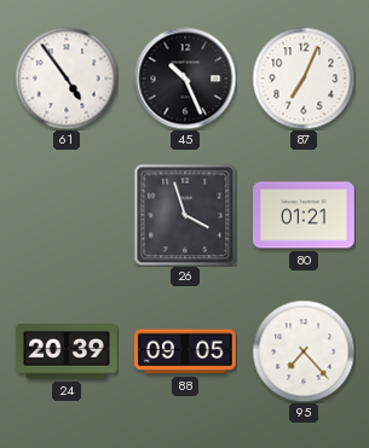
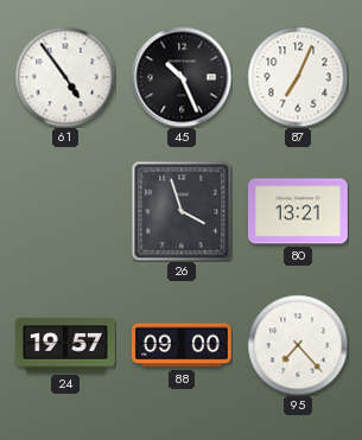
80: 01:21 -> 13:21
24: 20:39 -> 19:57
88: 09:05 -> 09:00
